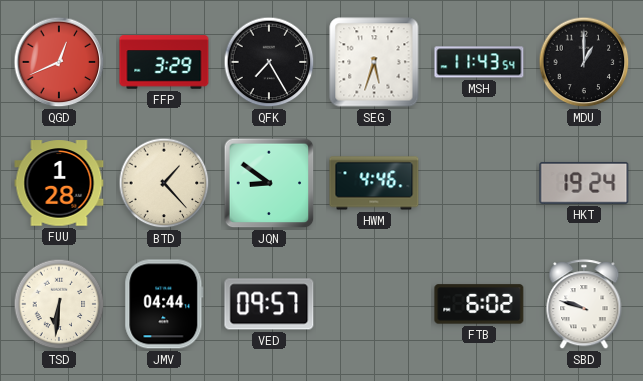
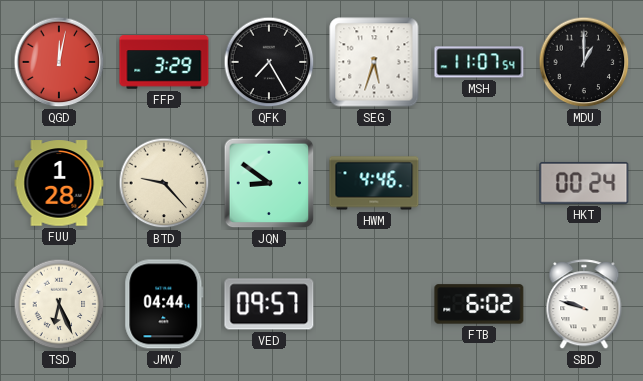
QGD: 12:41 -> 12:02
MSH: 11:43 -> 11:07
BTD: 1:23 -> 9:23
HKT: 19:24 -> 00:24
TSD: 6:31 -> 6:26
